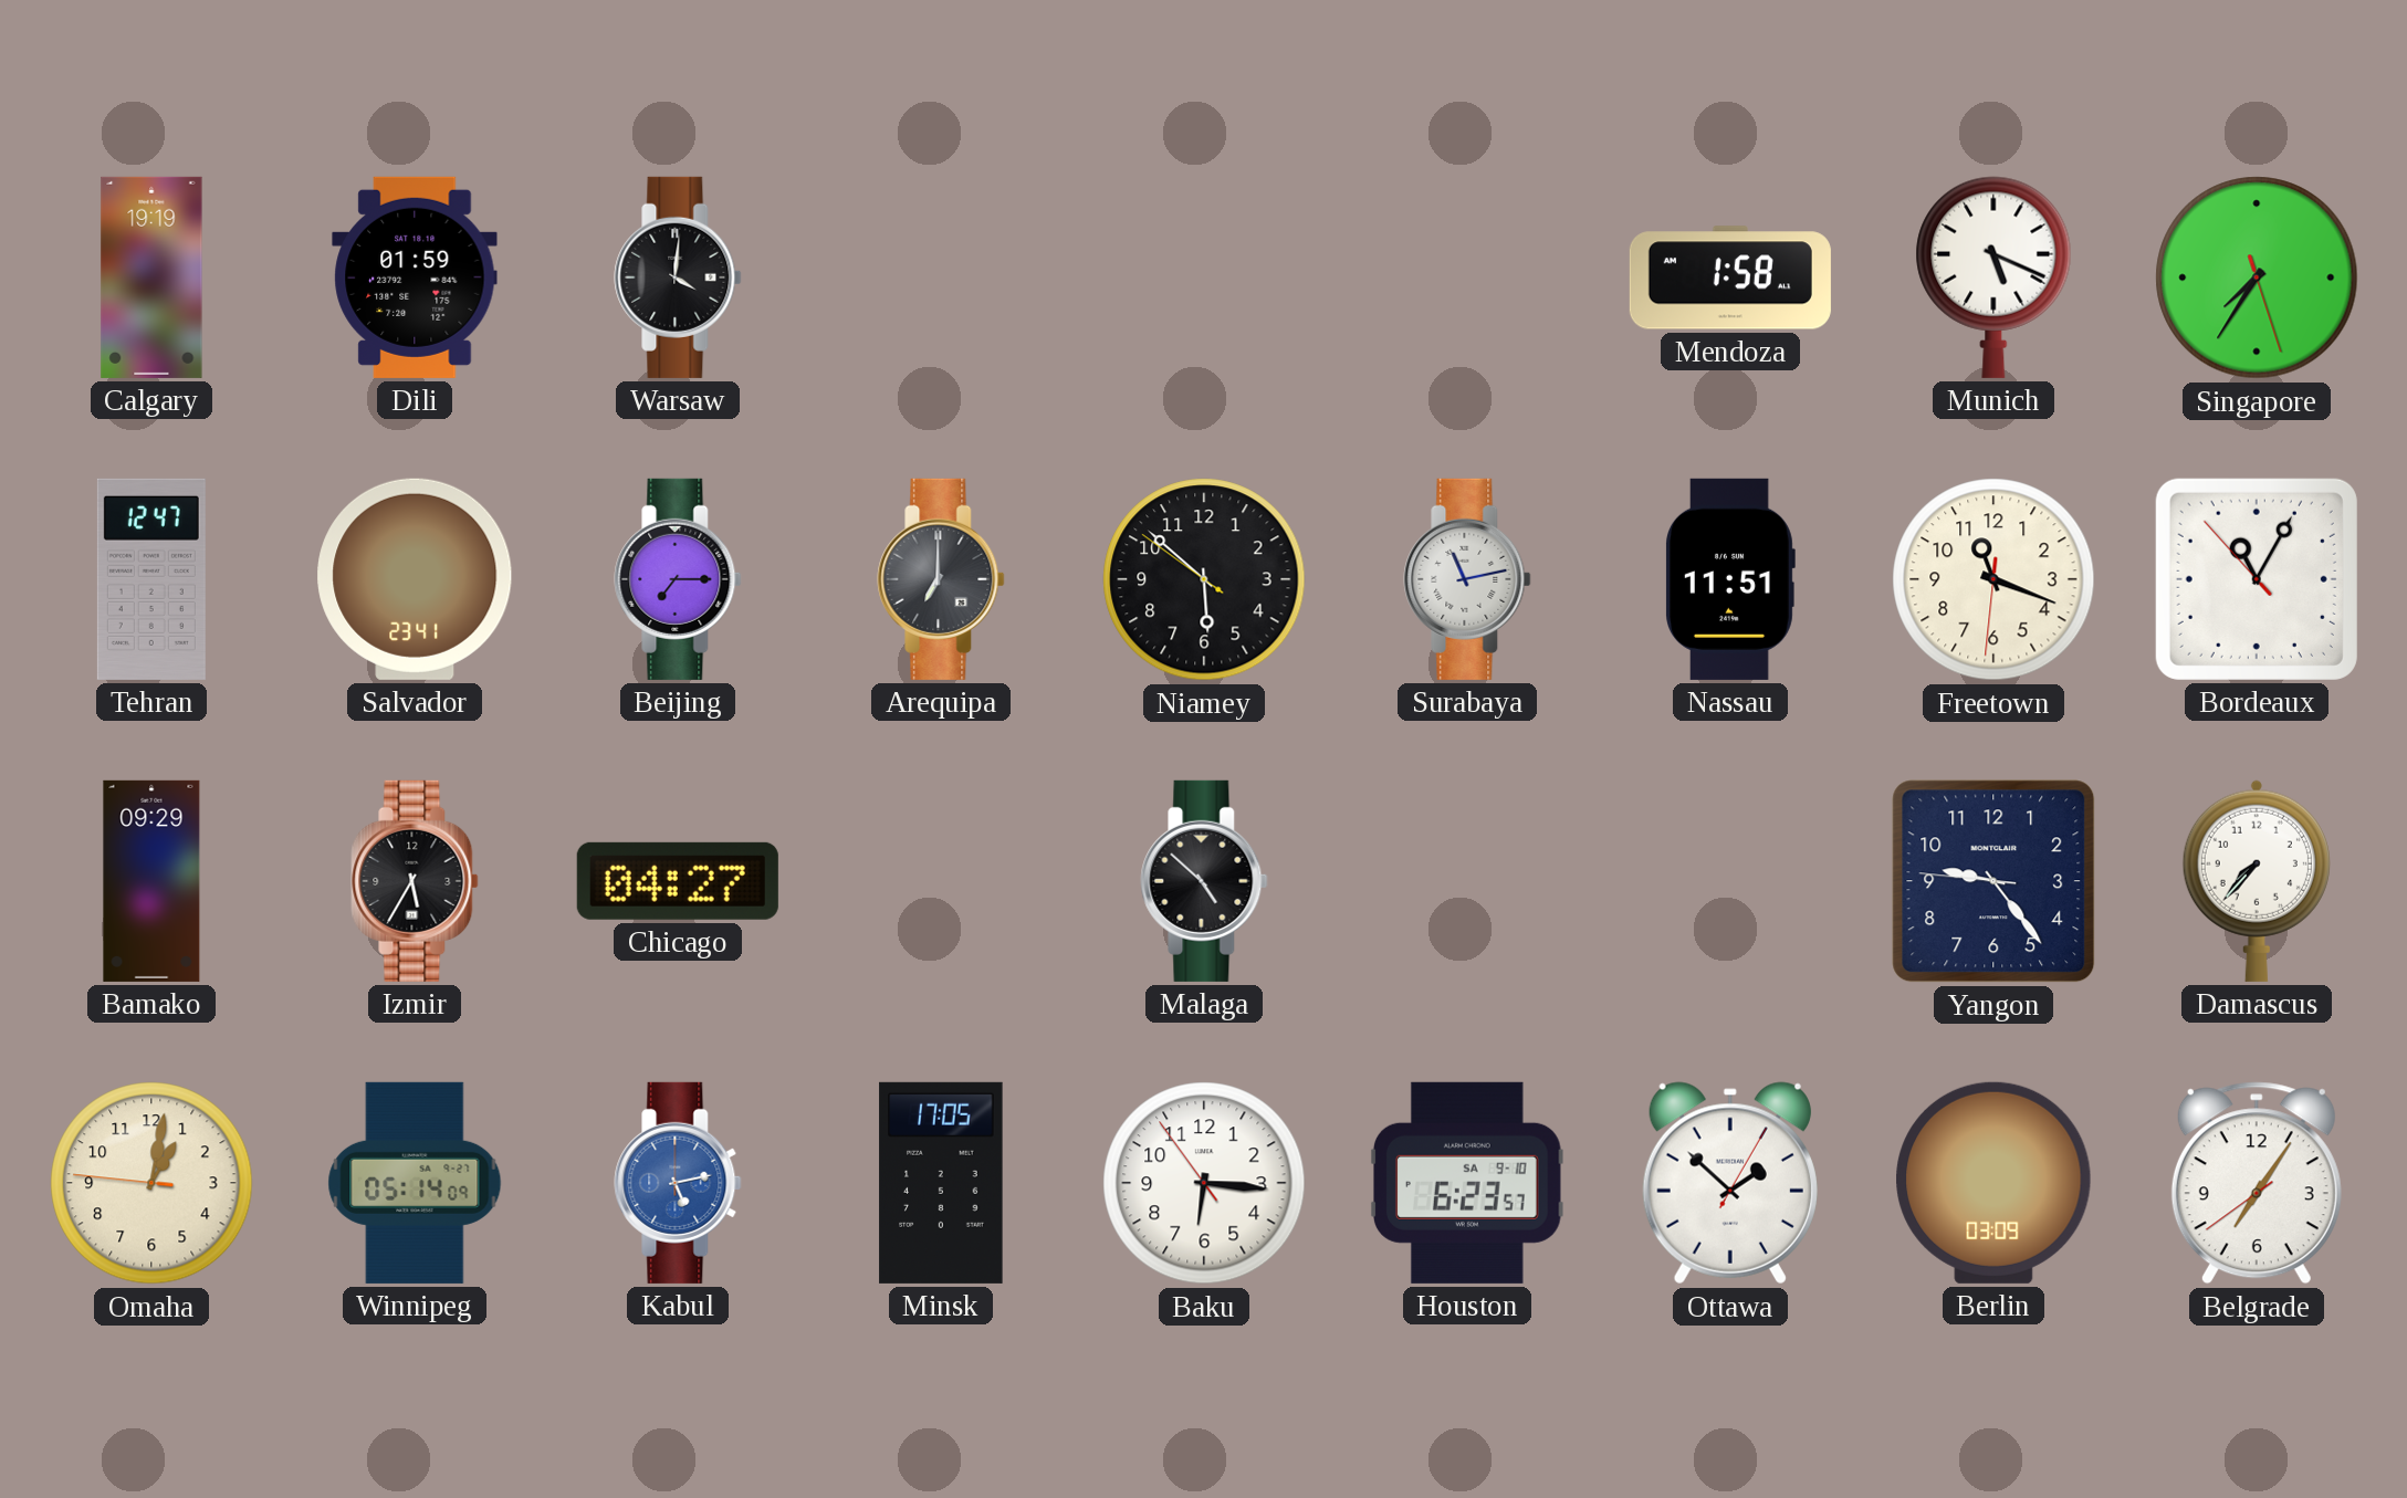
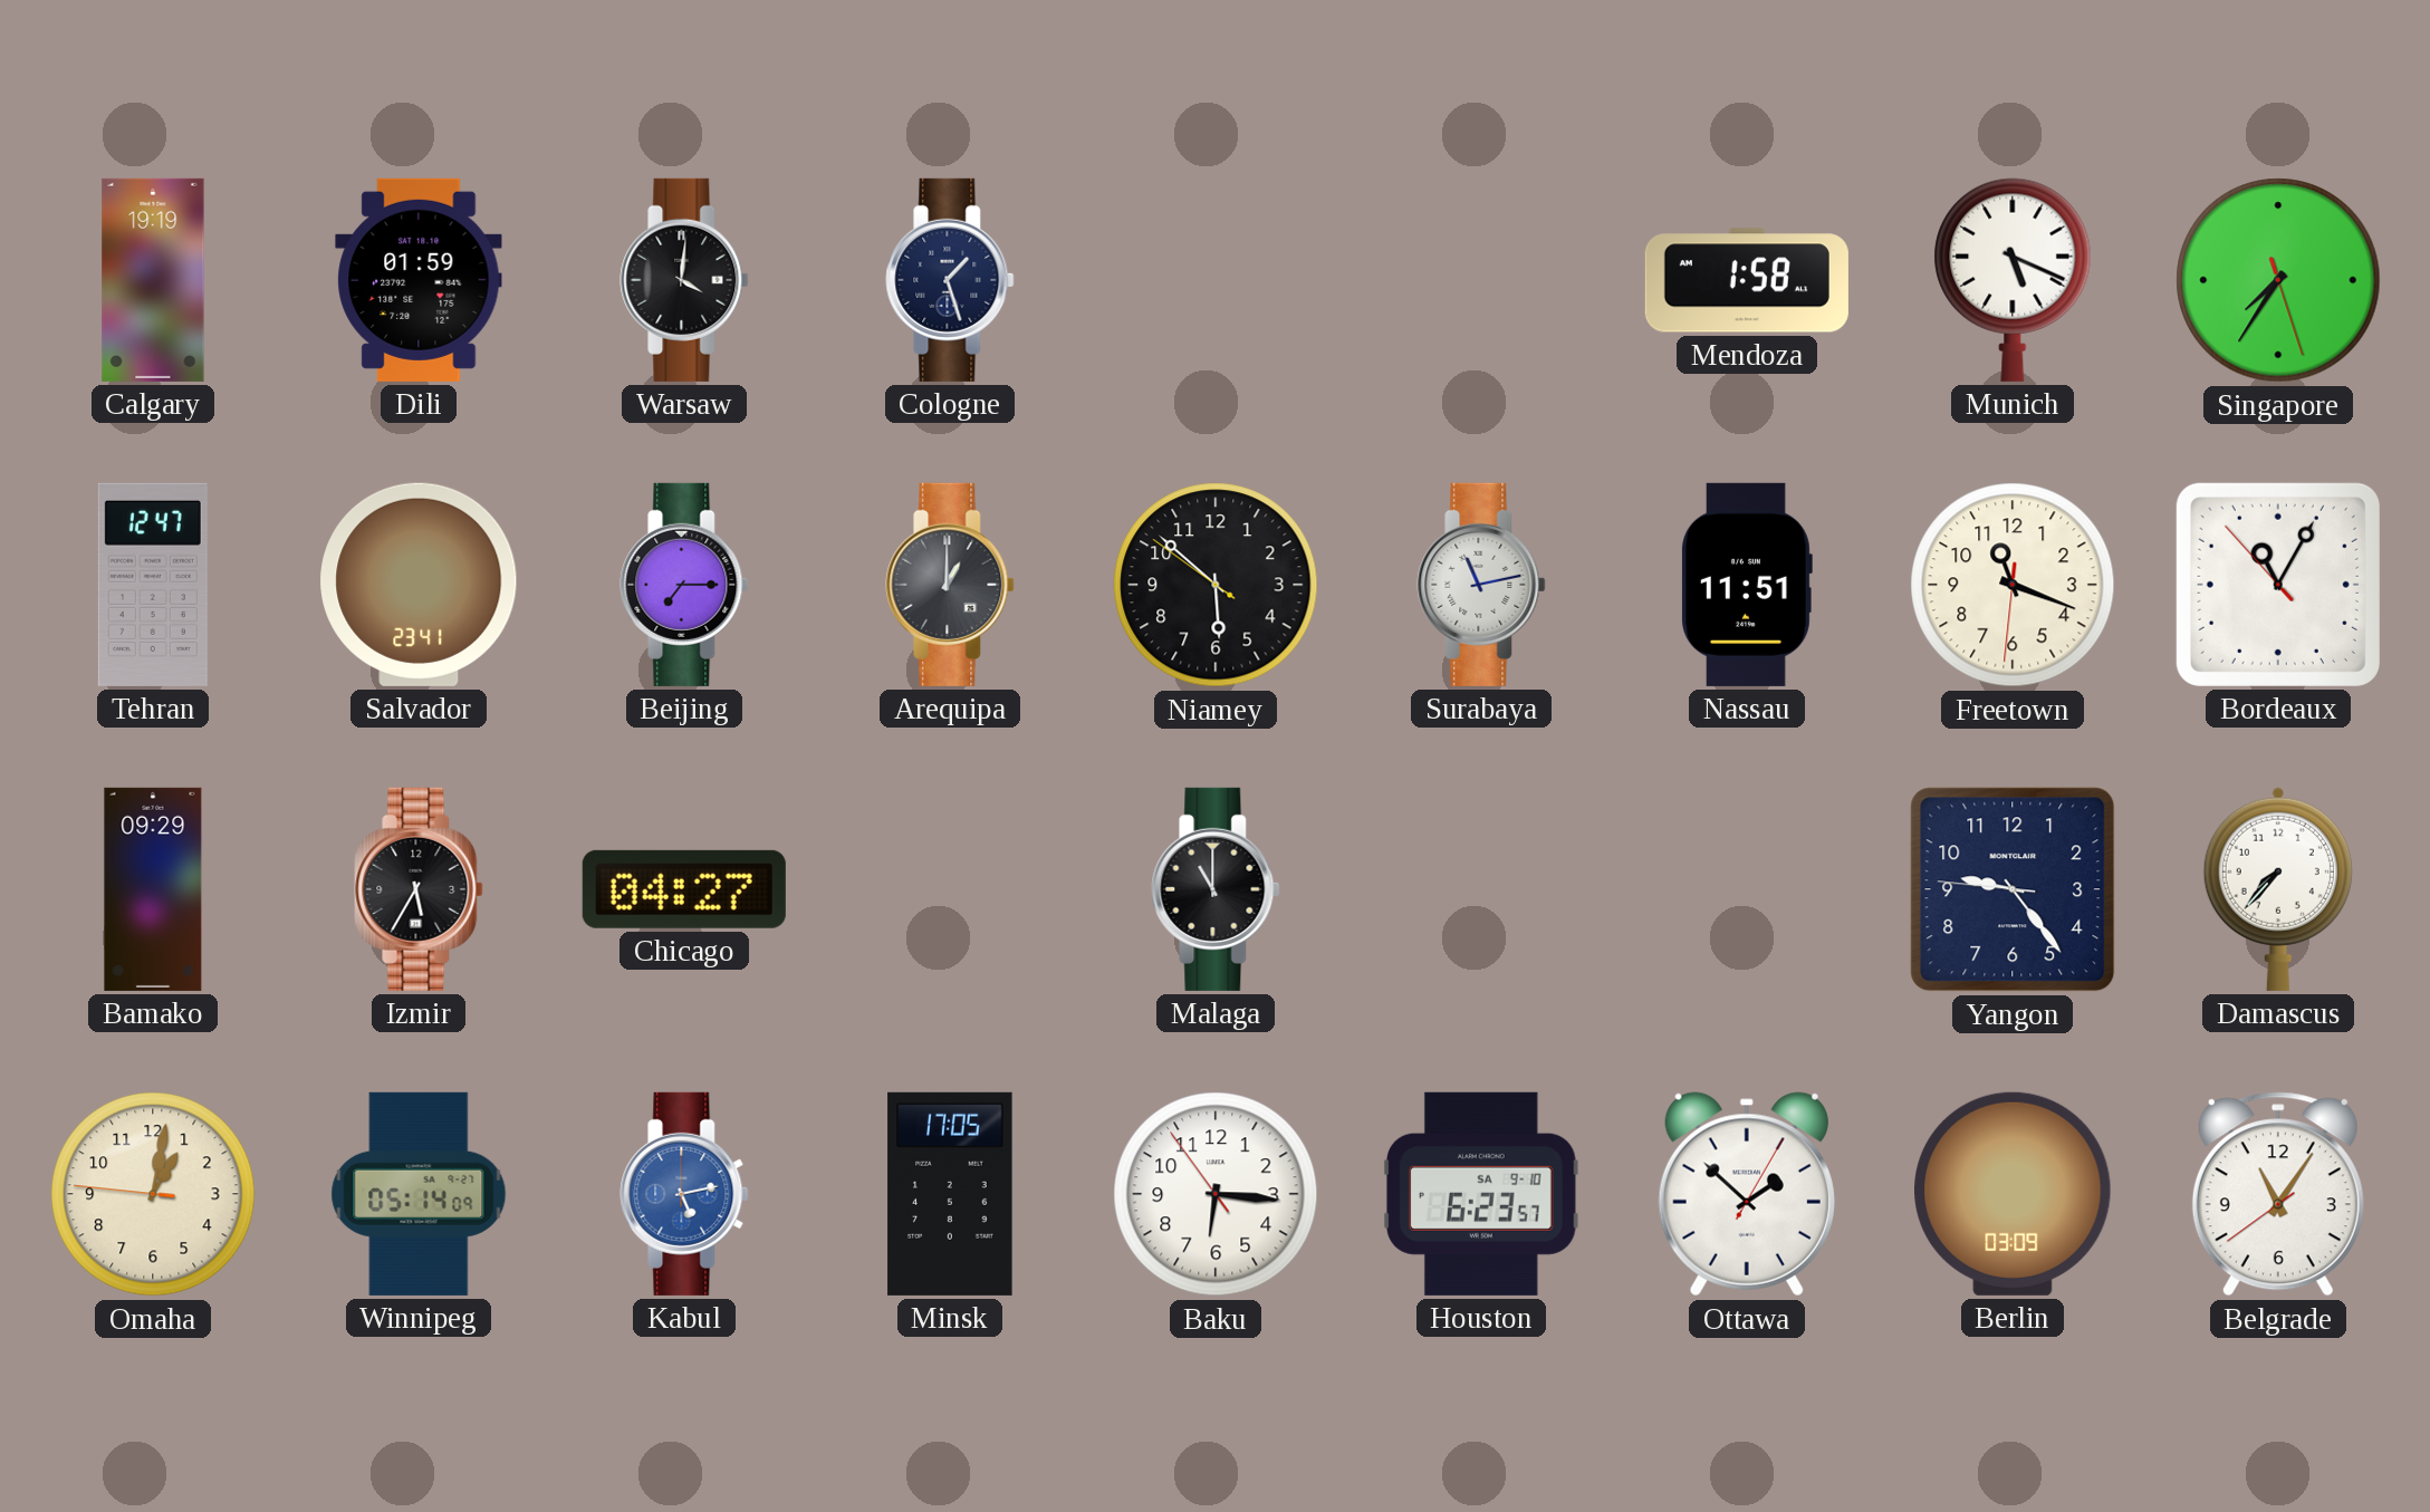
Cologne: none -> 1:27
Arequipa: 7:00 -> 1:00
Malaga: 4:52 -> 11:00
Belgrade: 7:05 -> 11:05
